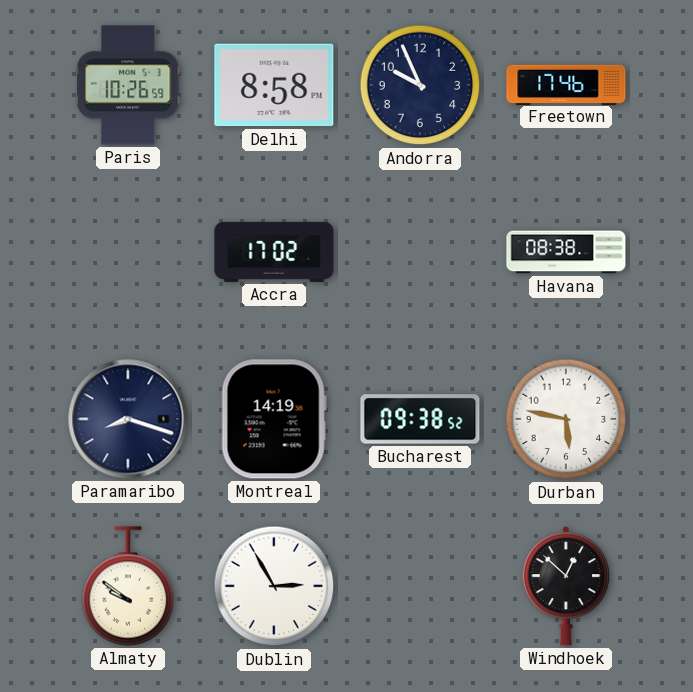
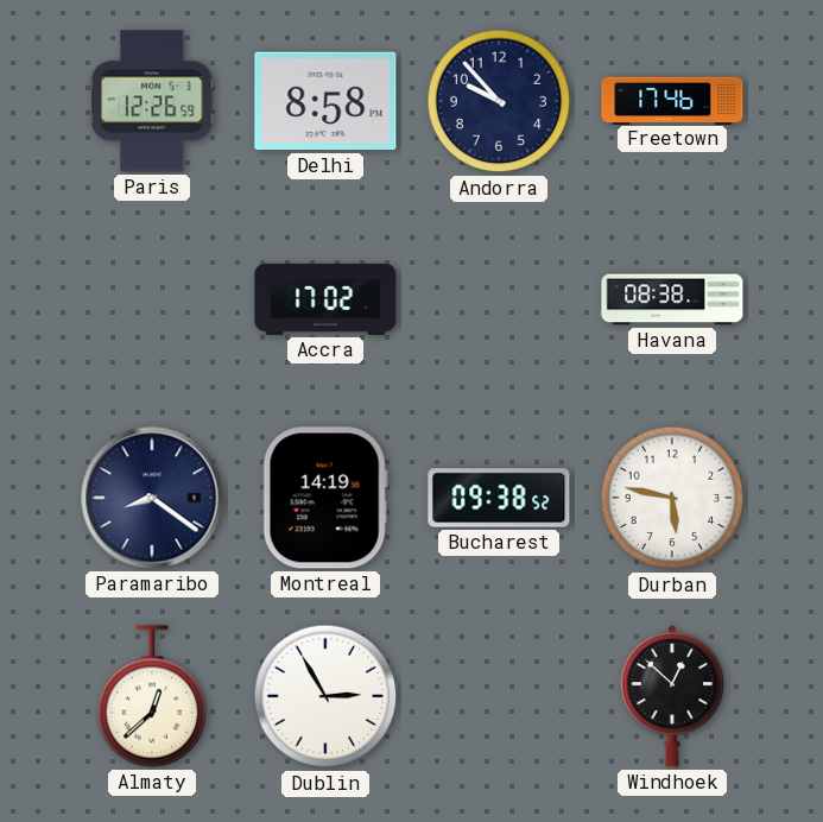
Paris: 10:26 -> 12:26
Andorra: 9:56 -> 9:53
Paramaribo: 8:18 -> 8:21
Almaty: 9:51 -> 12:38
